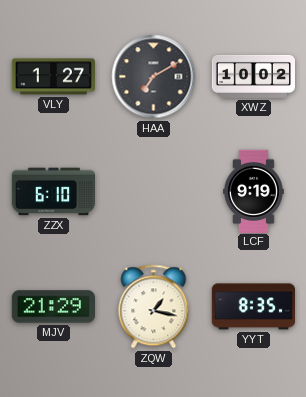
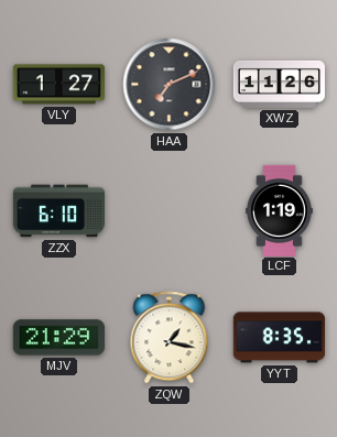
HAA: 7:10 -> 7:11
XWZ: 10:02 -> 11:26
LCF: 9:19 -> 1:19
